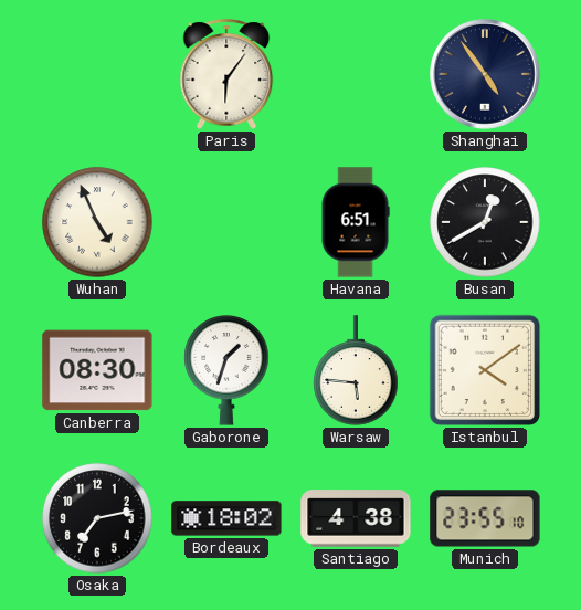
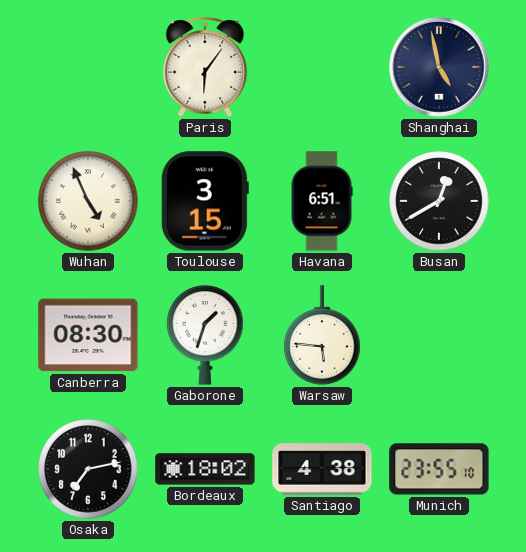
Shanghai: 4:54 -> 4:58
Toulouse: none -> 3:15
Istanbul: 4:09 -> none
